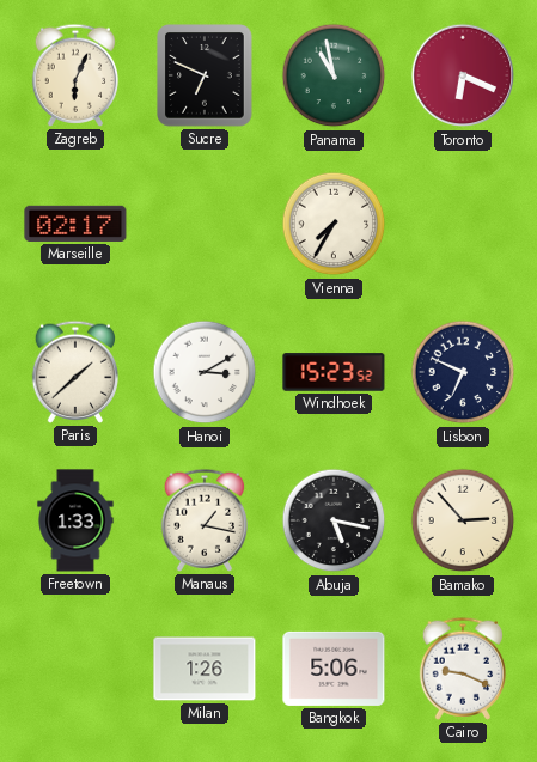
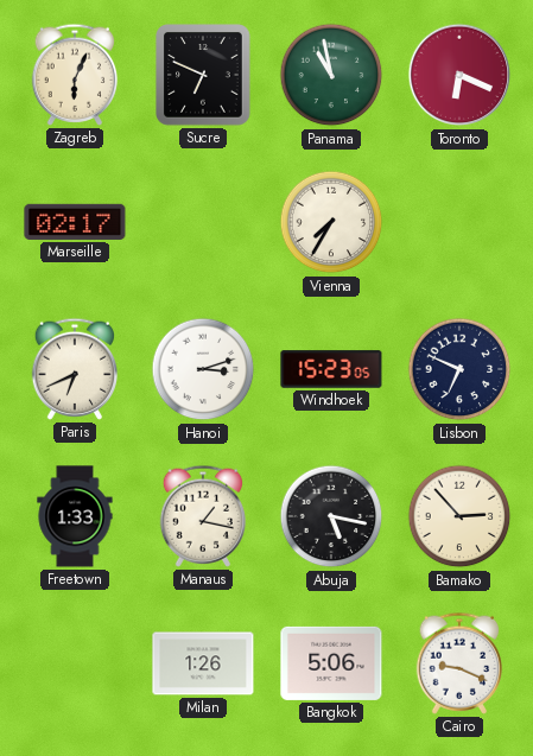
Paris: 1:38 -> 6:41
Hanoi: 3:10 -> 3:12
Windhoek: 15:23:52 -> 15:23:05
